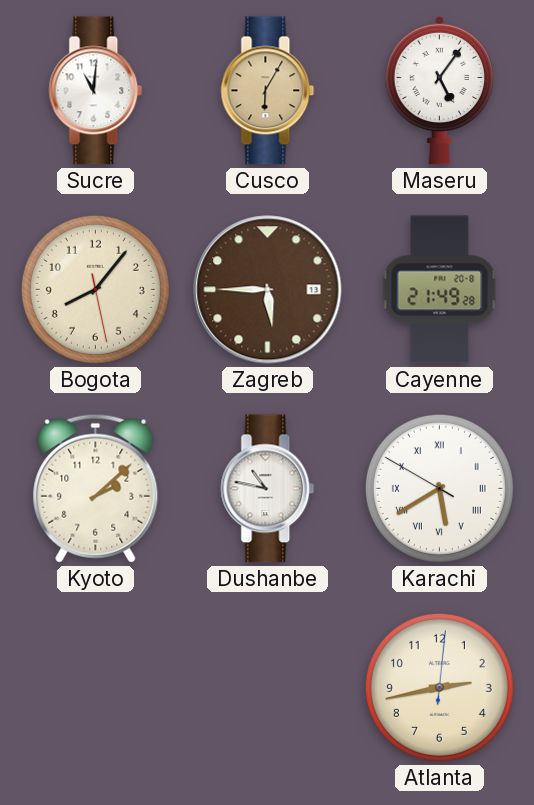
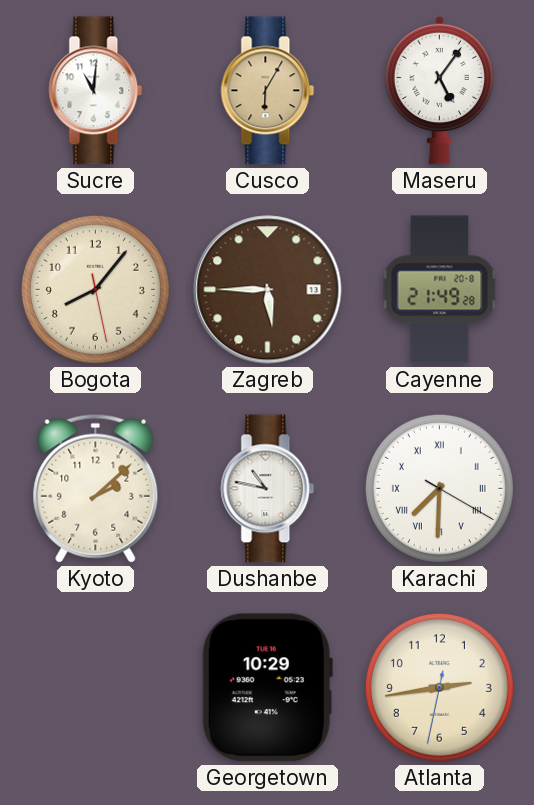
Karachi: 5:39 -> 7:30
Georgetown: none -> 10:29
Atlanta: 2:43:01 -> 2:43:32
